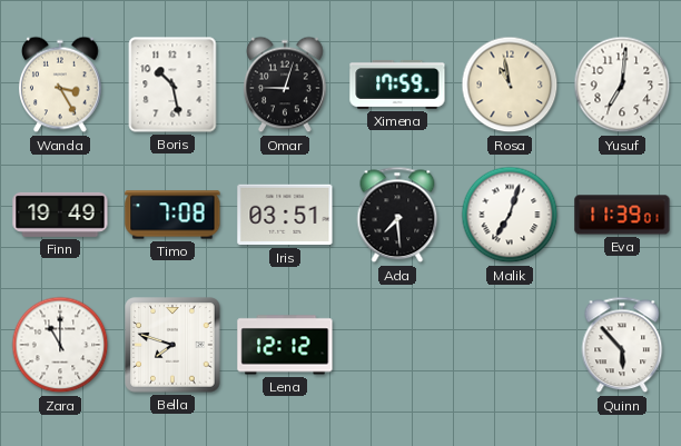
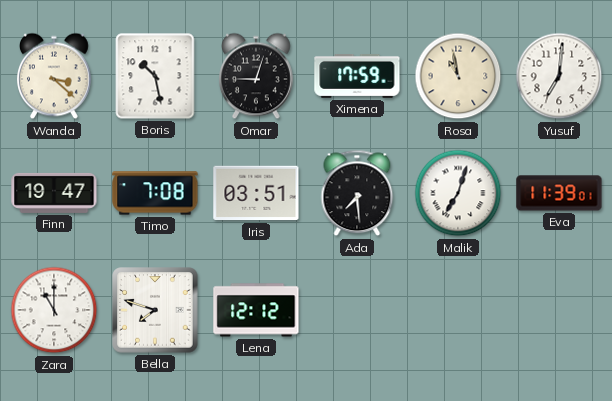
Wanda: 3:25 -> 3:22
Finn: 19:49 -> 19:47
Quinn: 5:53 -> none
